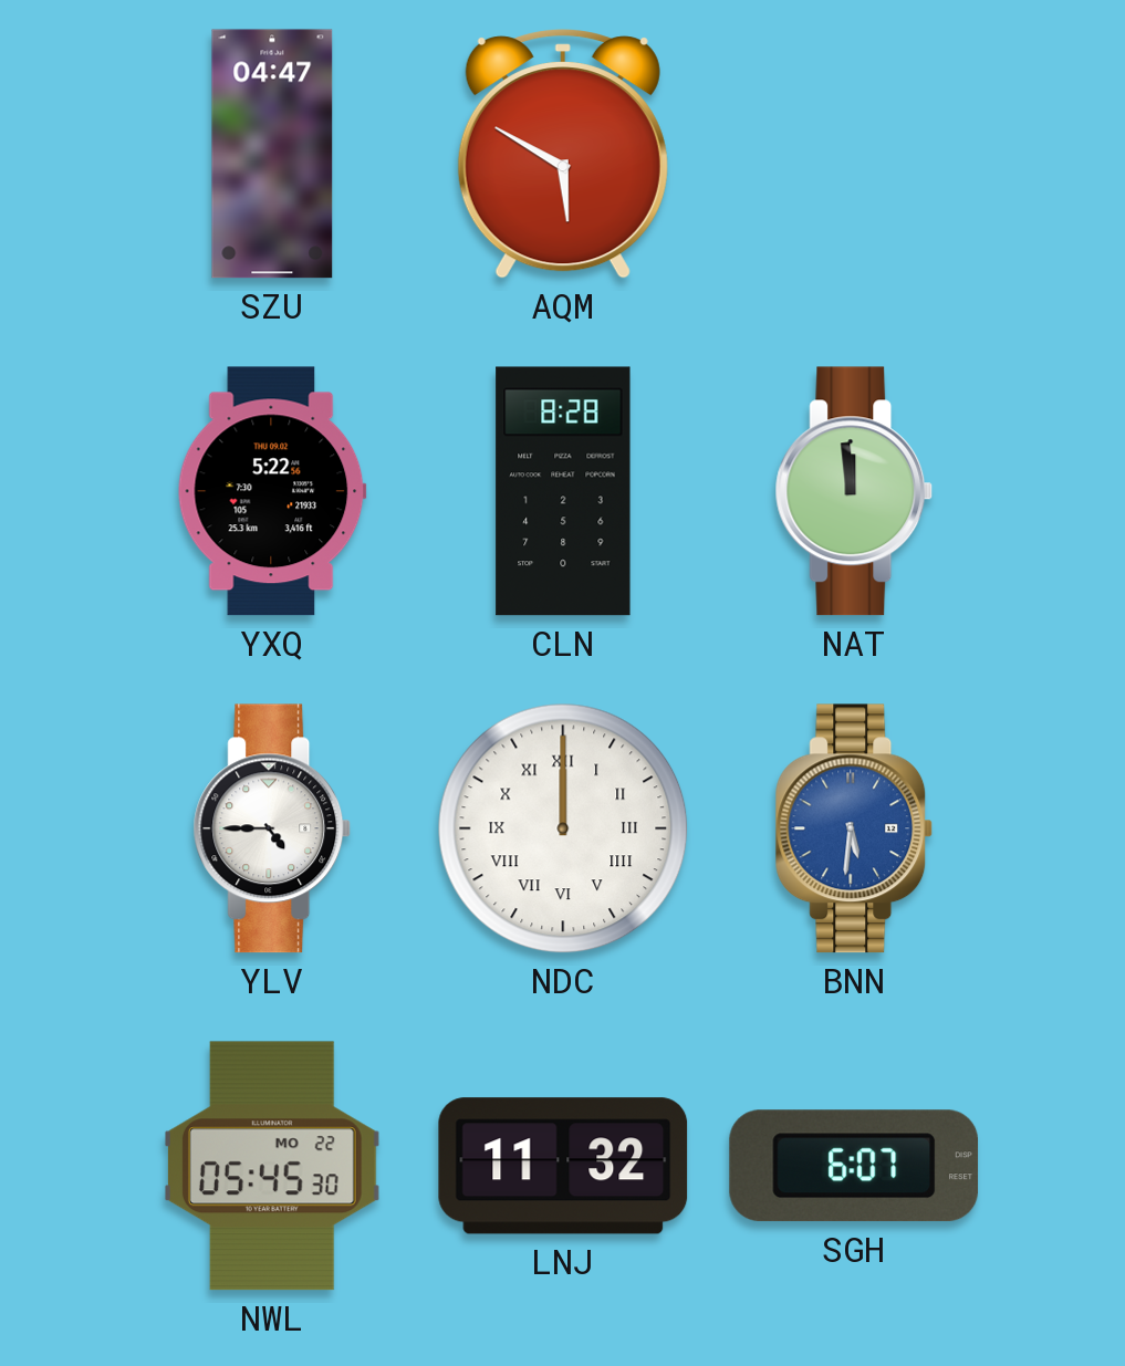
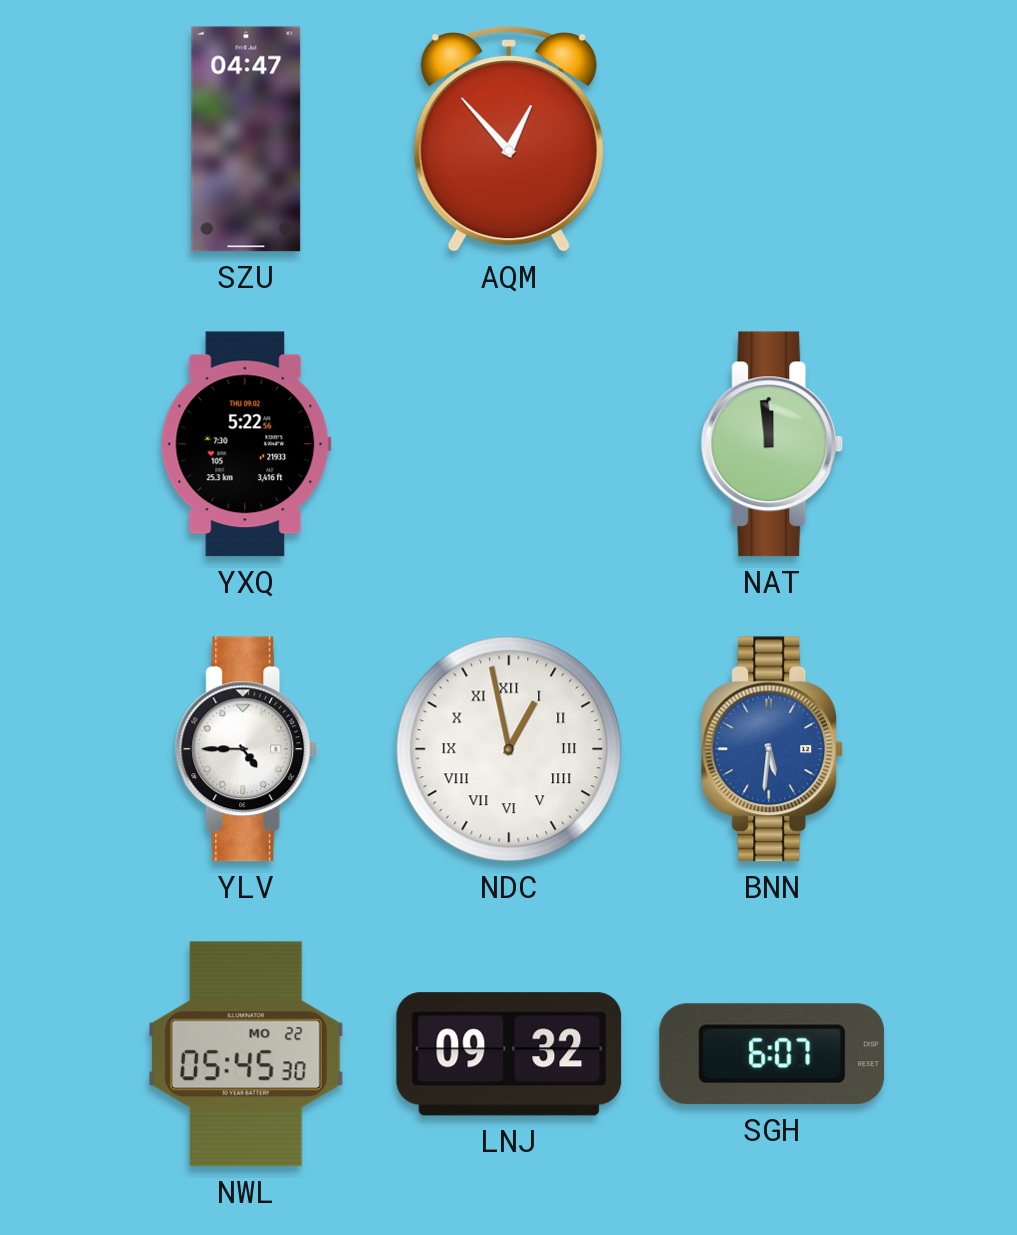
AQM: 5:50 -> 12:53
CLN: 8:28 -> none
NDC: 12:00 -> 12:58
LNJ: 11:32 -> 09:32
